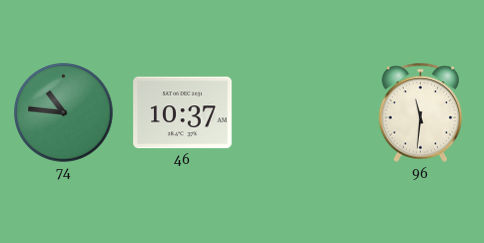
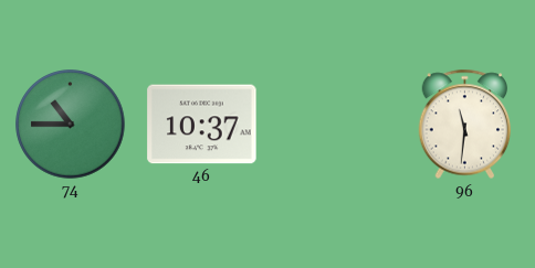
74: 10:46 -> 10:45
